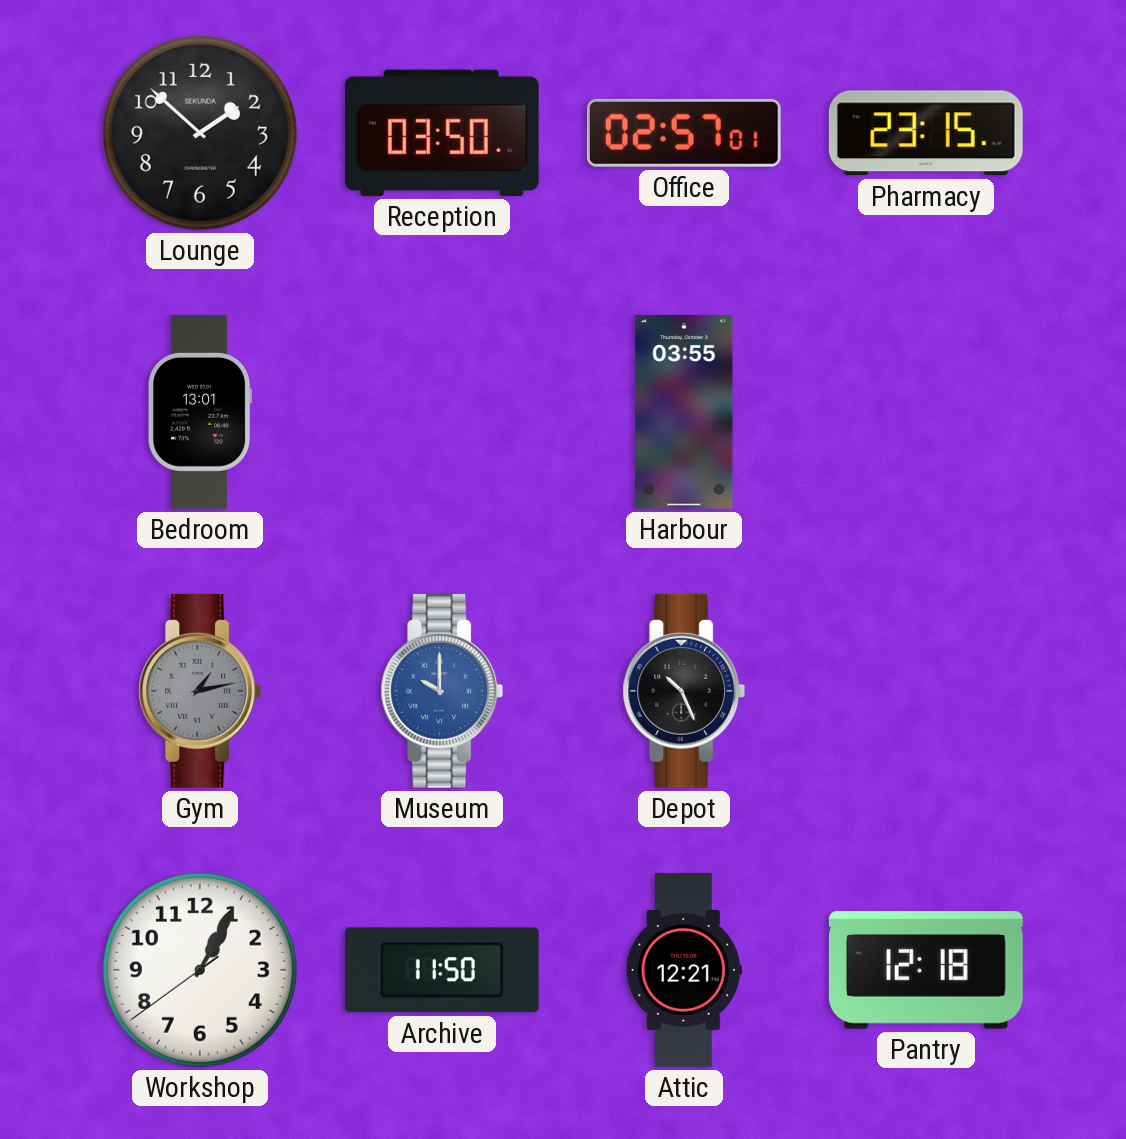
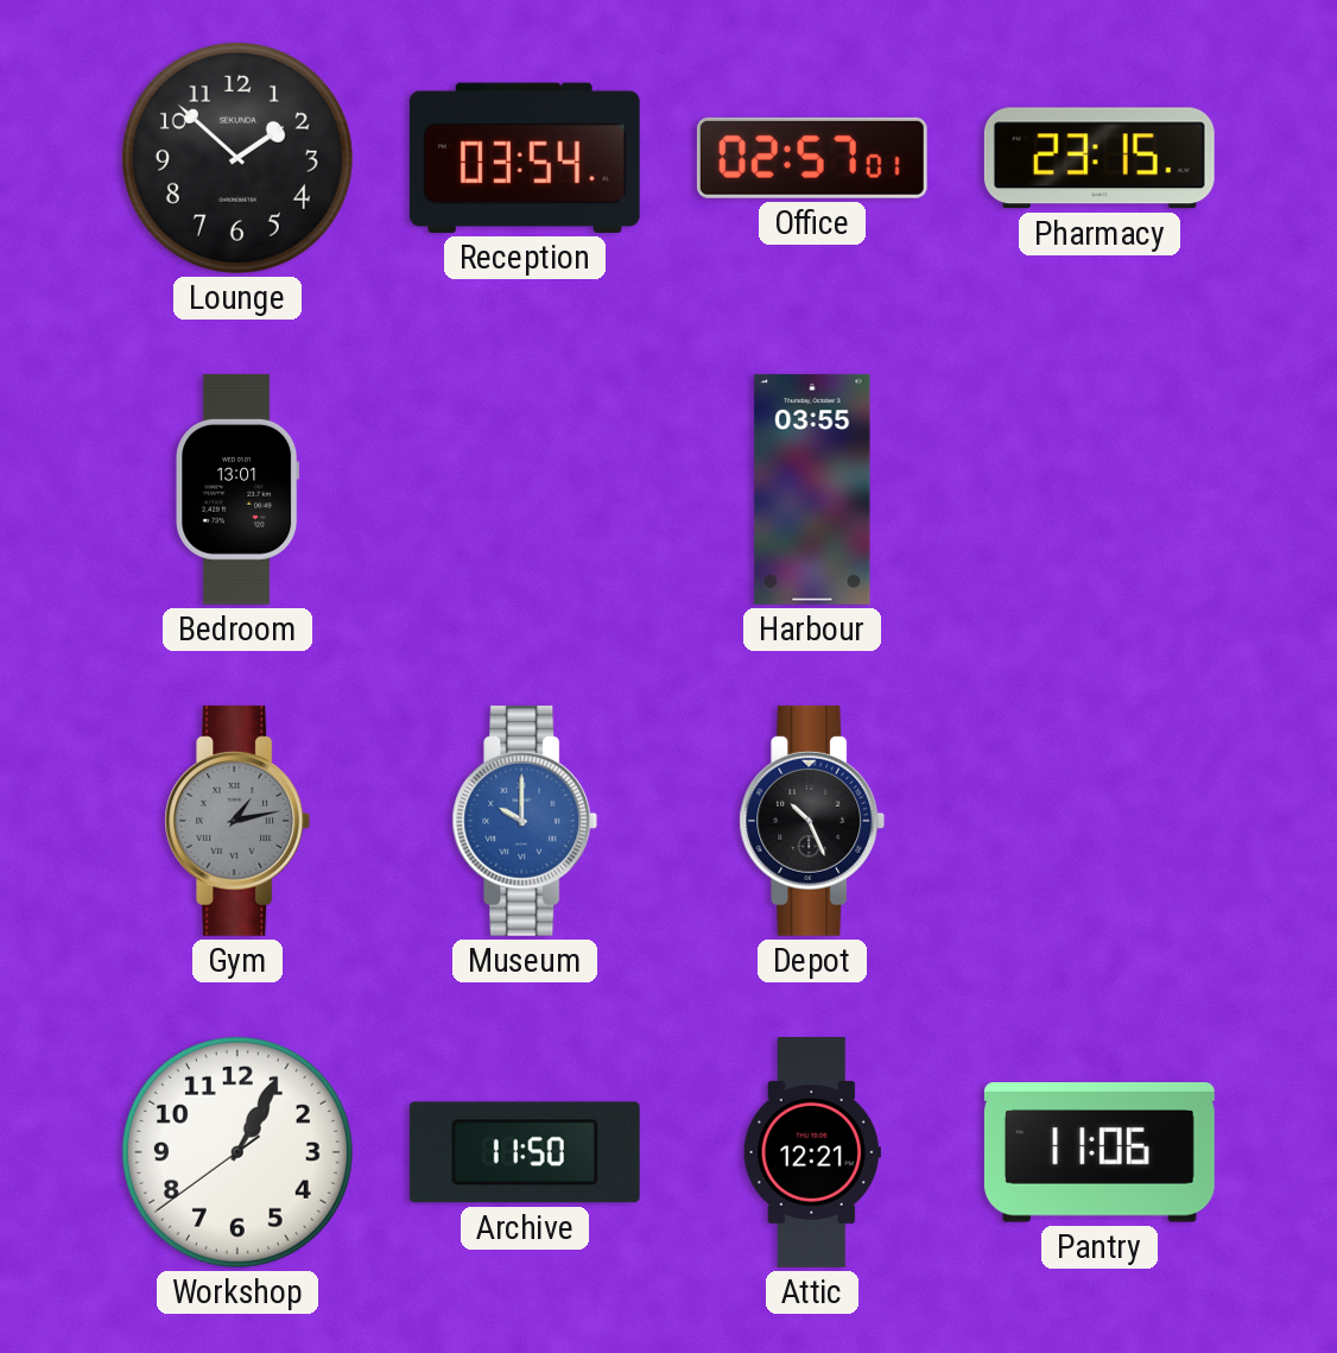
Reception: 03:50 -> 03:54
Pantry: 12:18 -> 11:06
